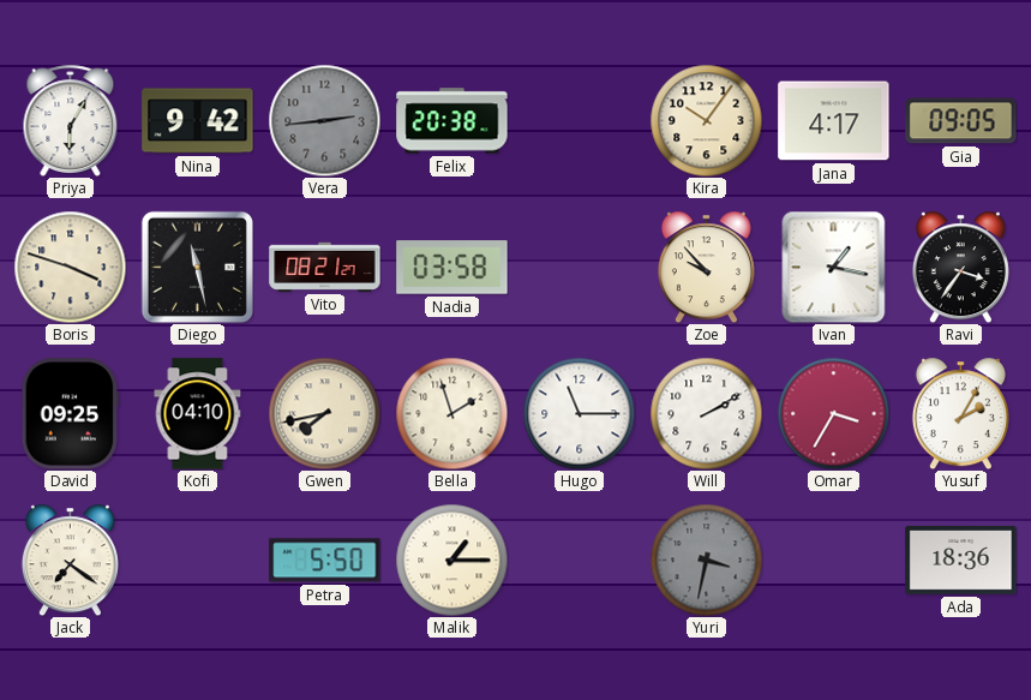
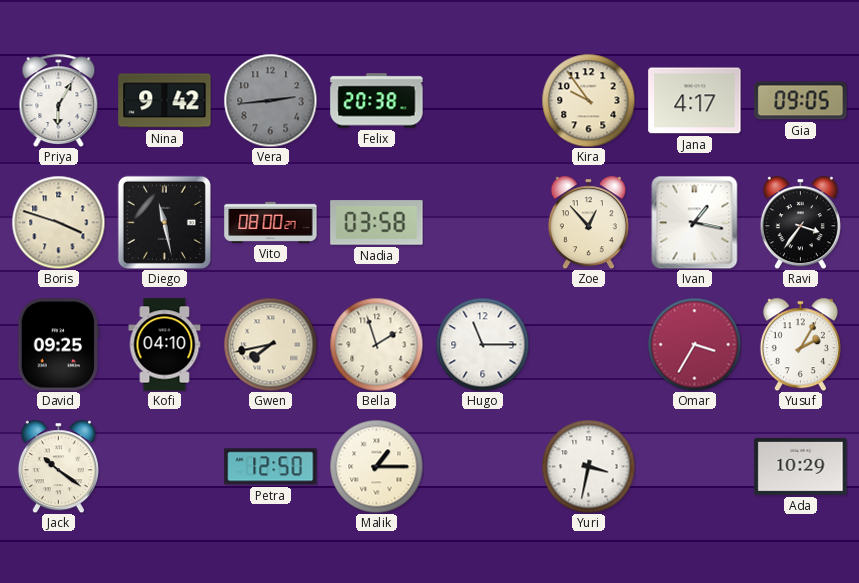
Kira: 10:06 -> 9:54
Vito: 08:21 -> 08:00
Zoe: 9:53 -> 12:53
Will: 2:10 -> none
Jack: 7:21 -> 10:21
Petra: 5:50 -> 12:50
Yuri dial: grey -> white
Ada: 18:36 -> 10:29
